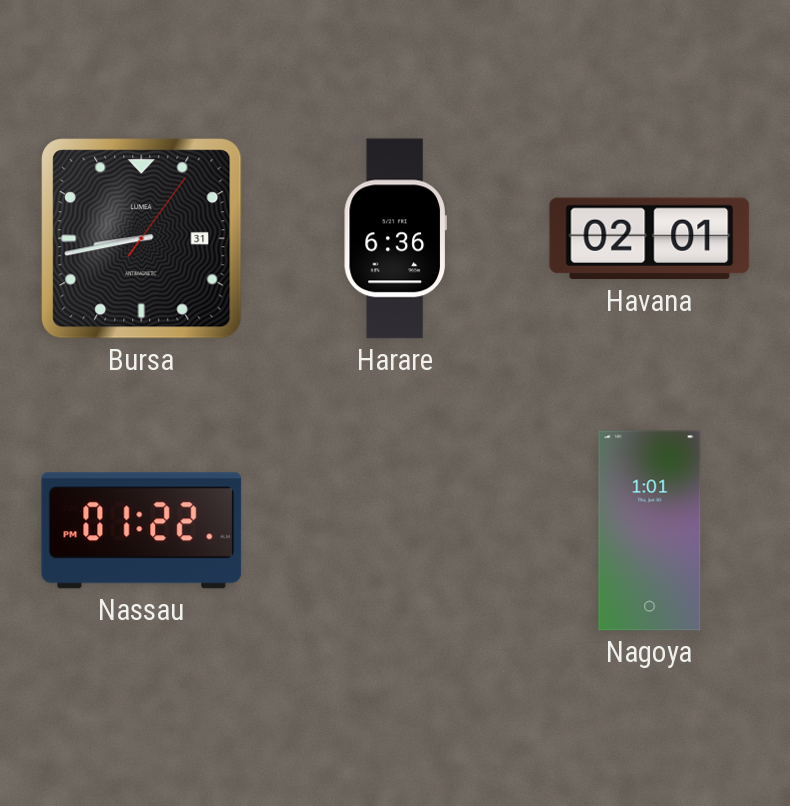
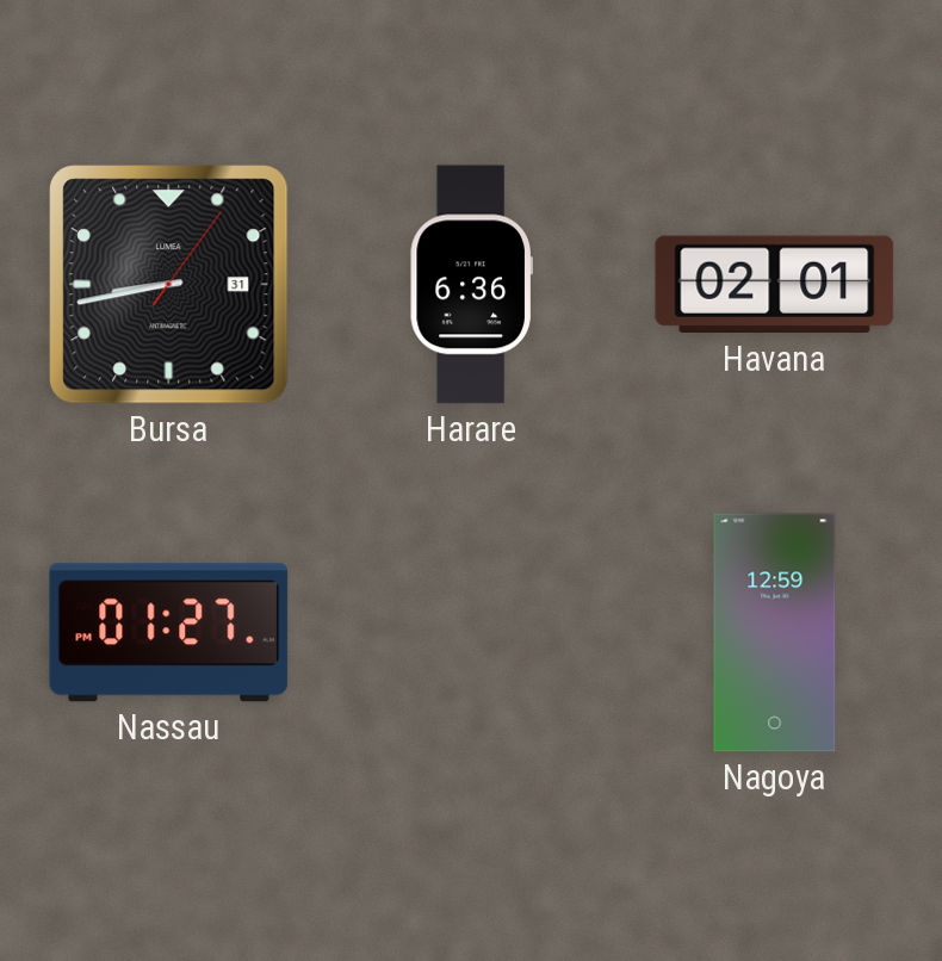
Nassau: 01:22 -> 01:27
Nagoya: 1:01 -> 12:59
